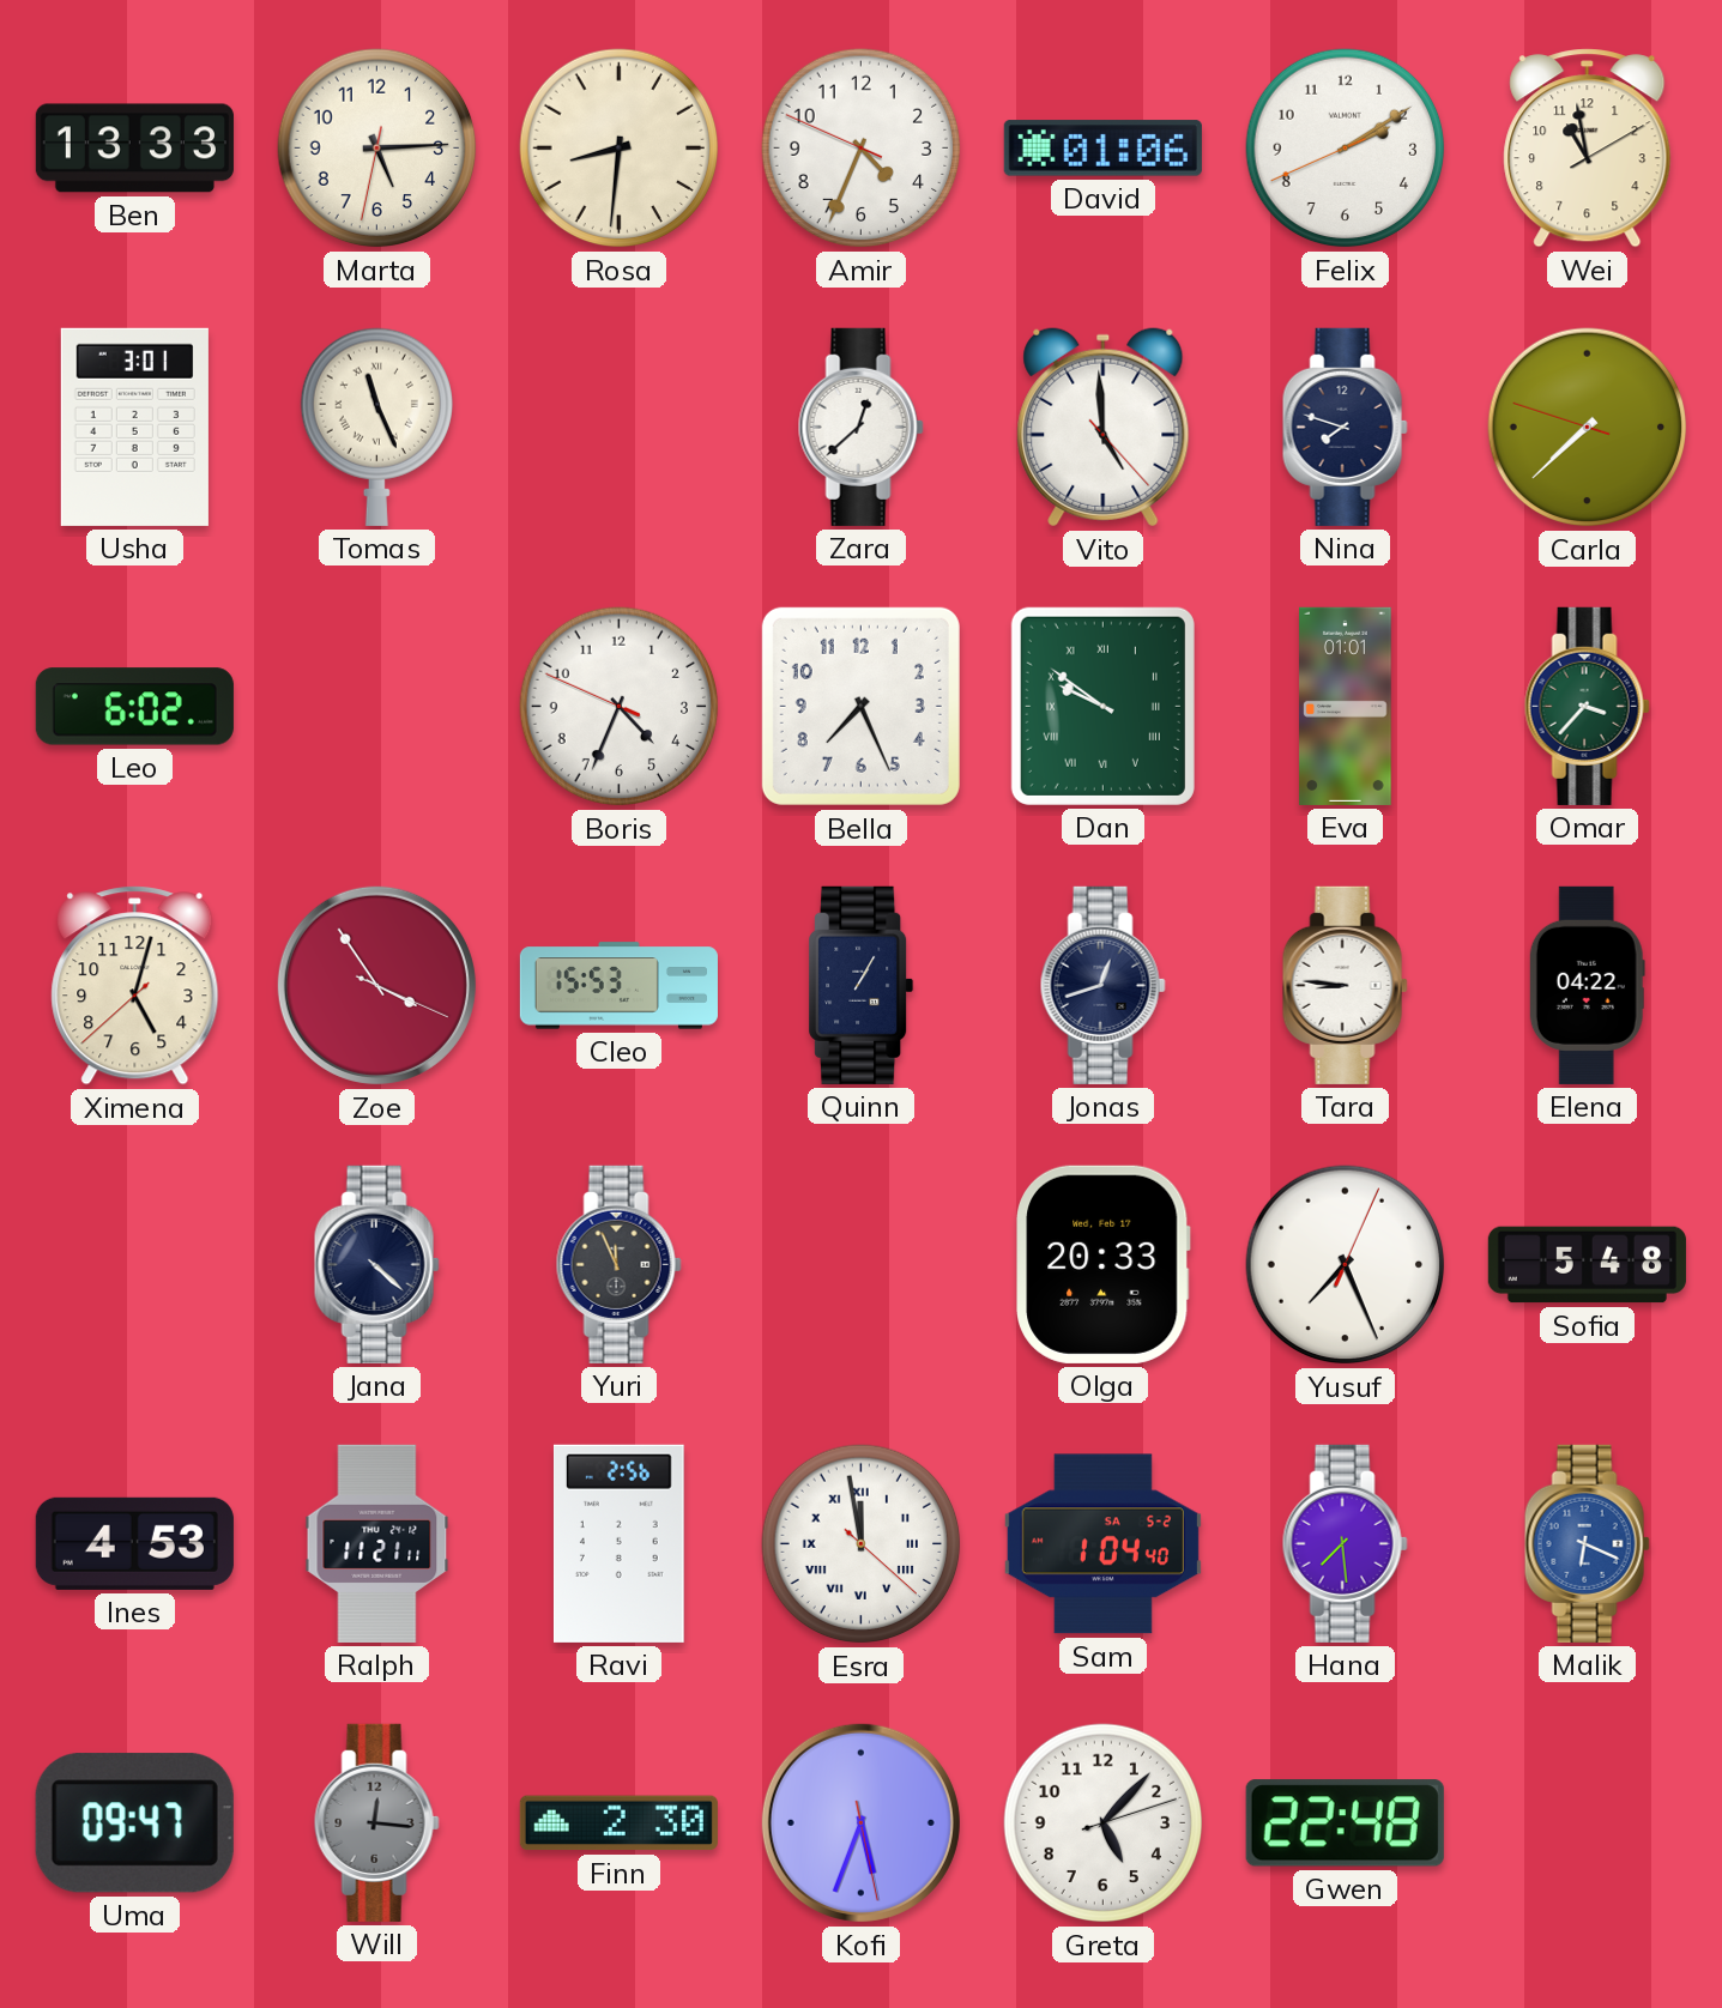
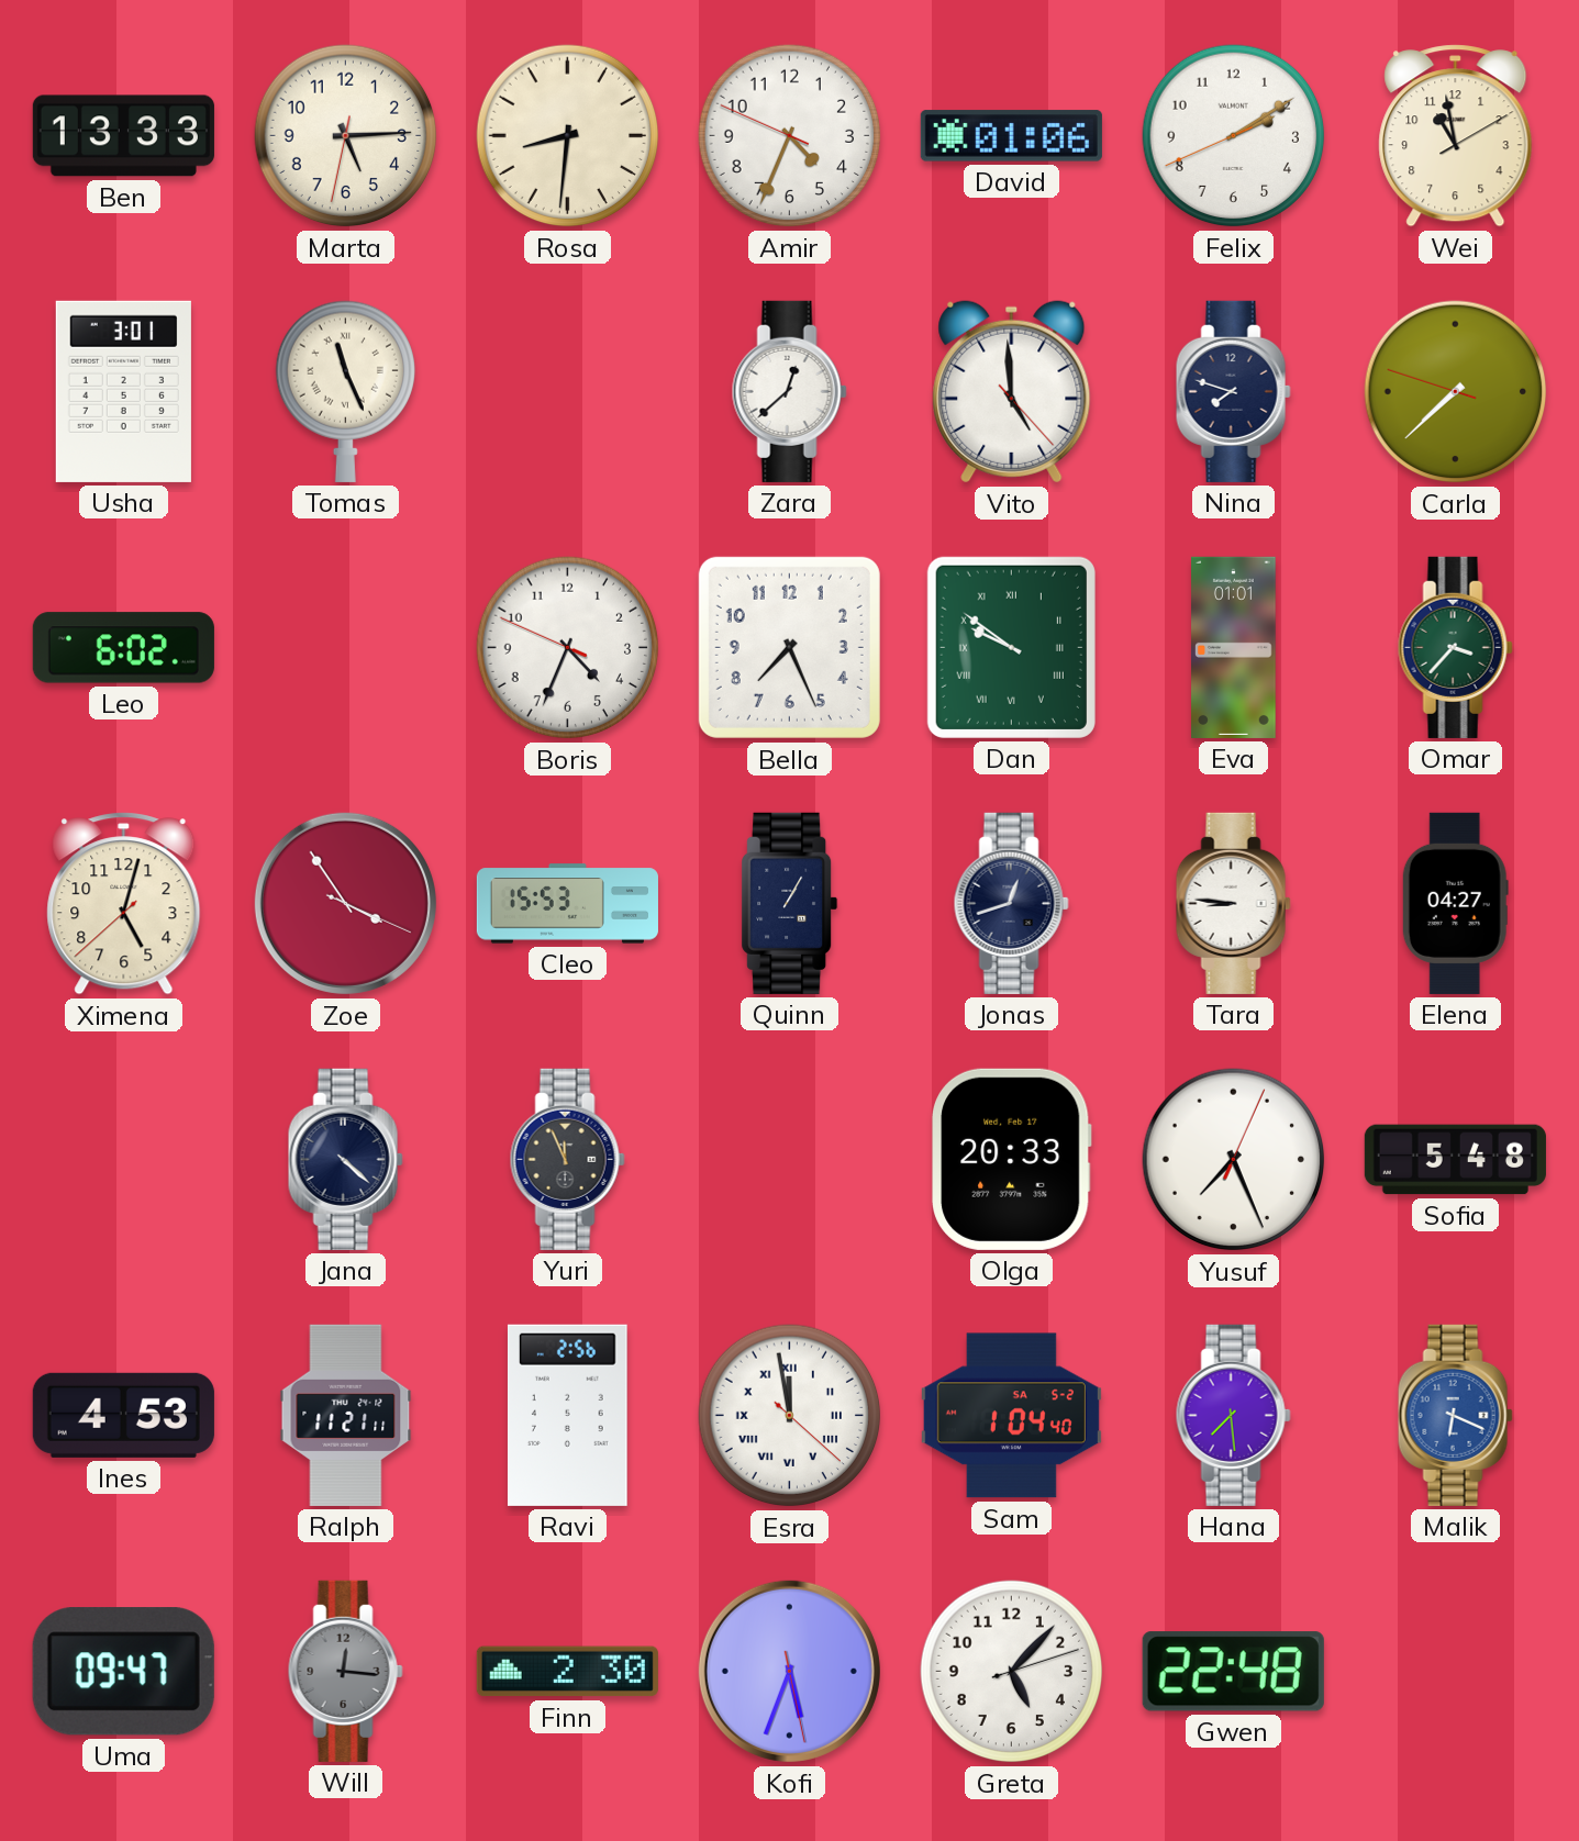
Elena: 04:22 -> 04:27
